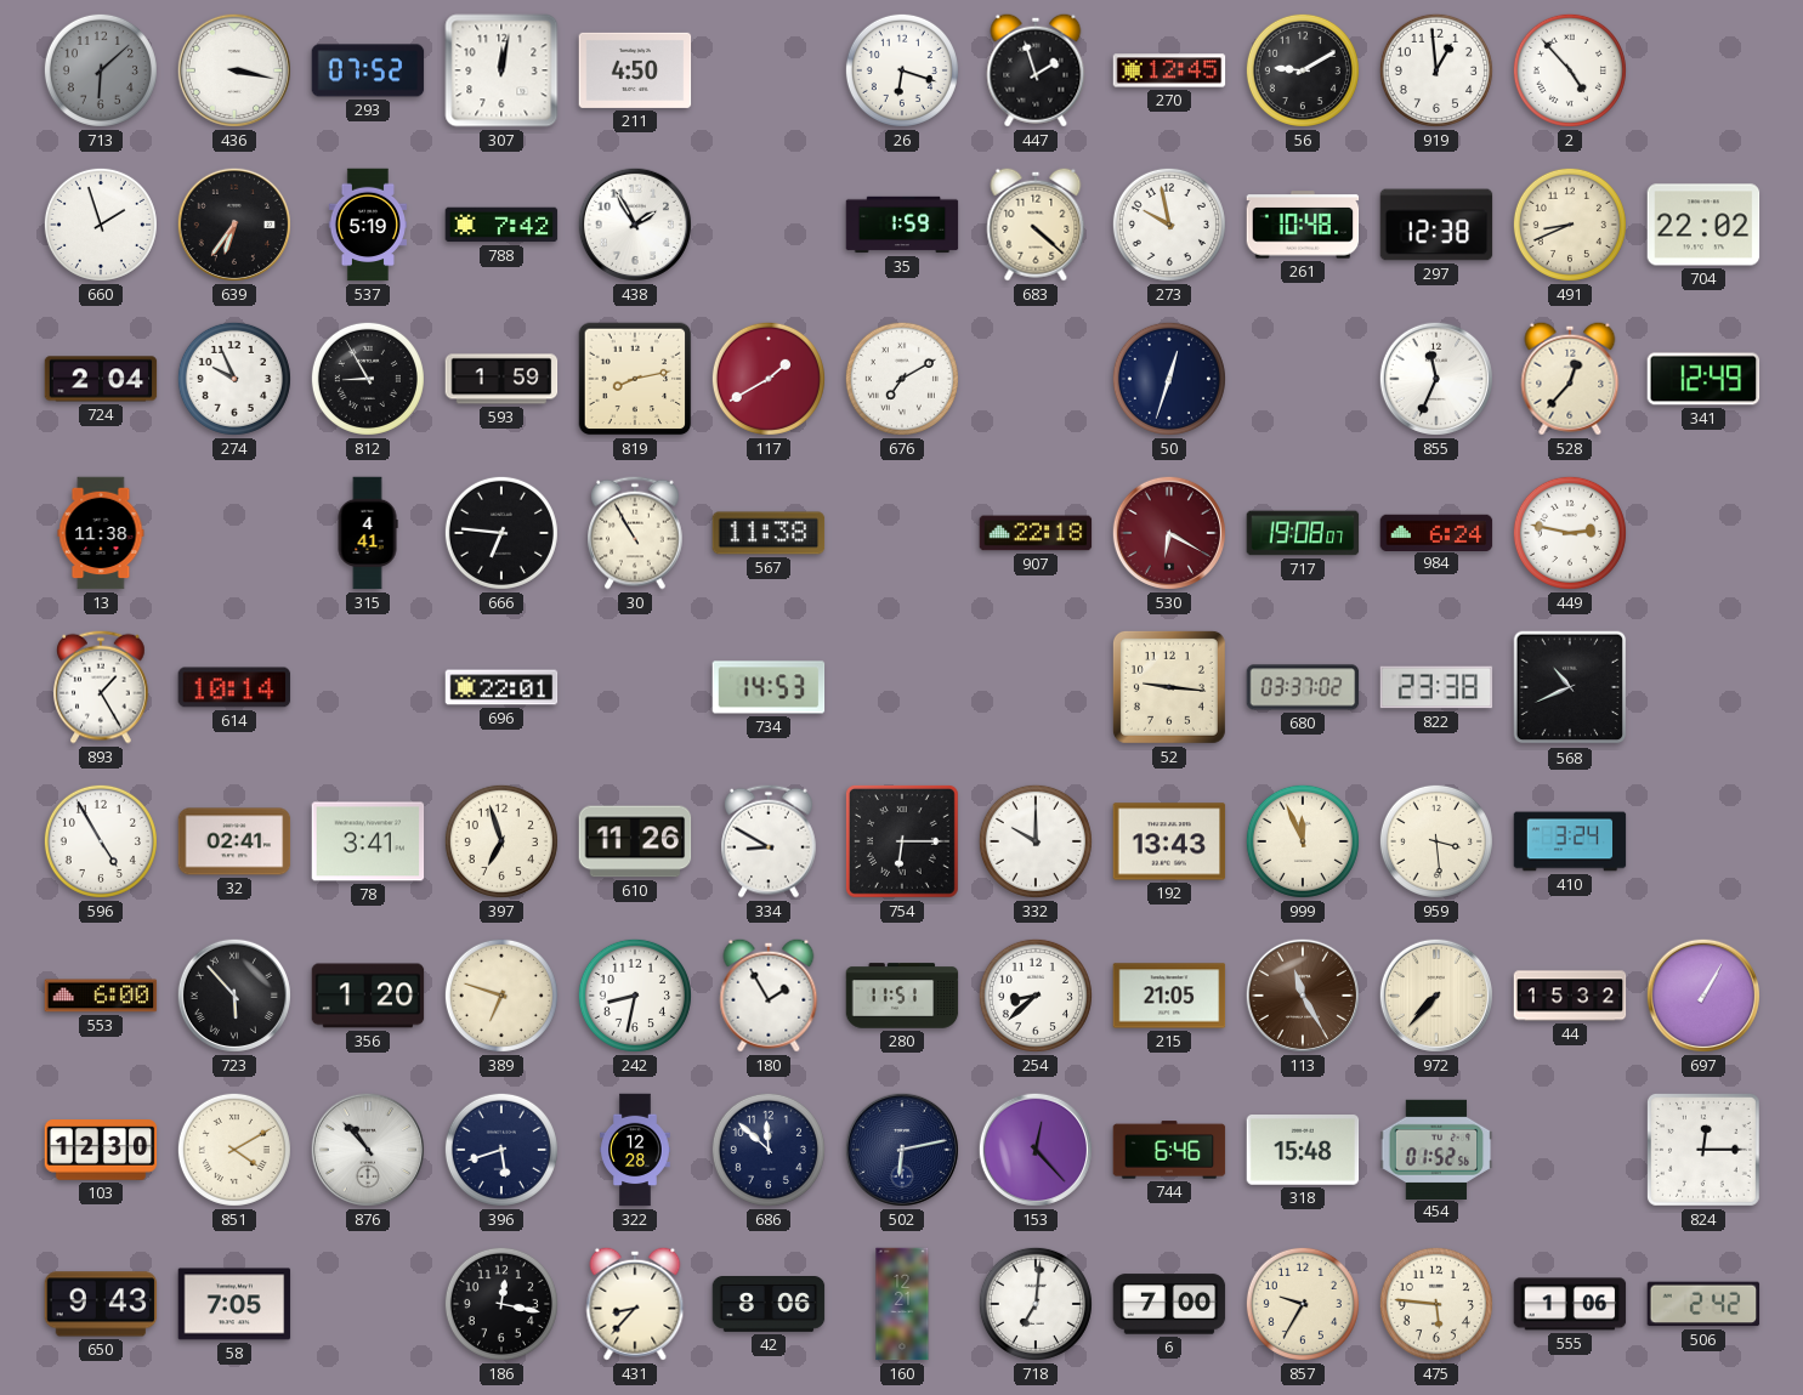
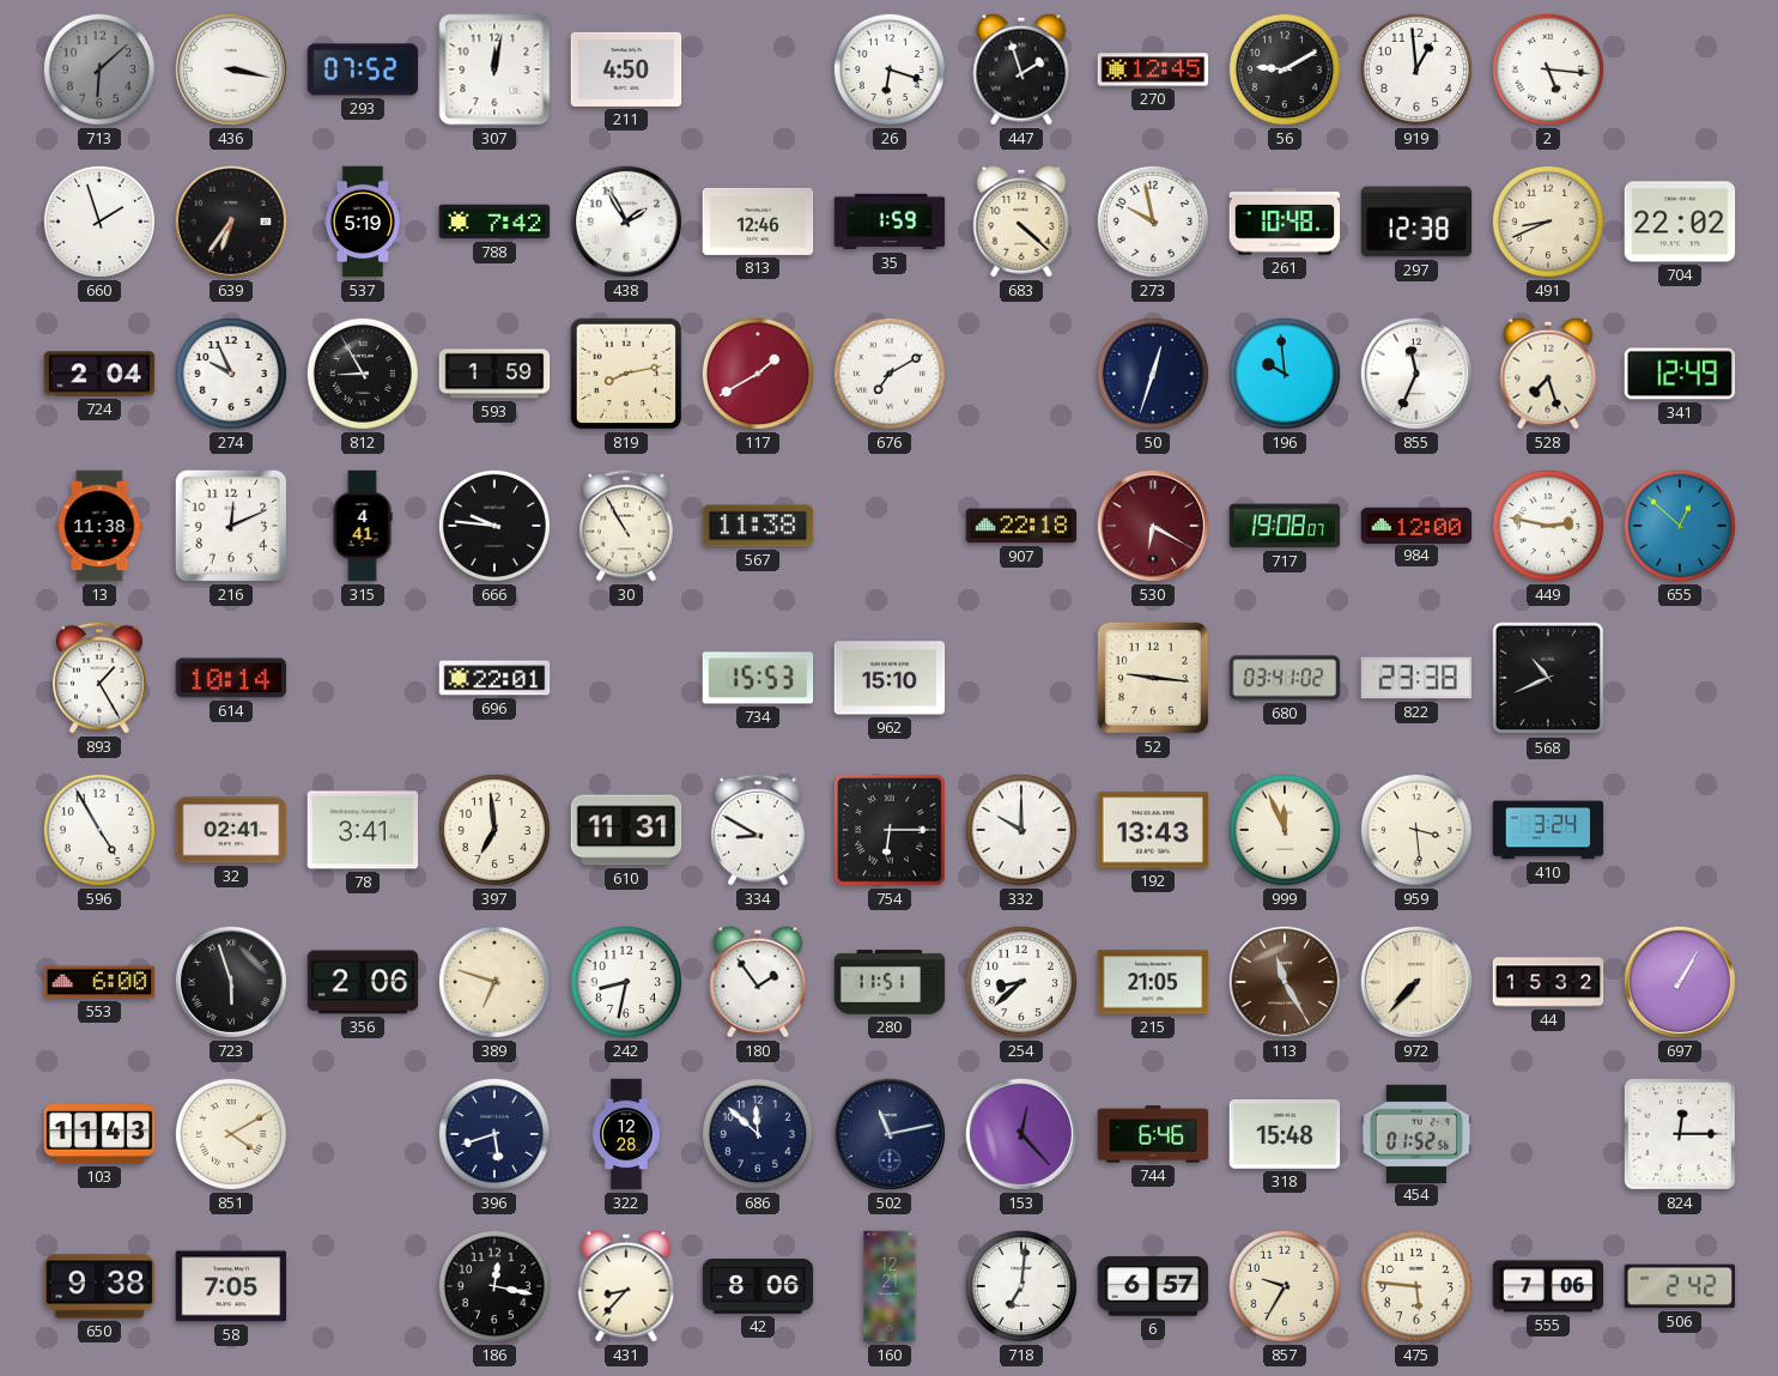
2: 4:53 -> 5:16
813: none -> 12:46
196: none -> 9:59
528: 12:37 -> 7:27
216: none -> 12:11
666: 6:46 -> 9:46
984: 6:24 -> 12:00
655: none -> 12:52
734: 14:53 -> 15:53
962: none -> 15:10
680: 03:37 -> 03:41
397: 6:57 -> 6:59
610: 11:26 -> 11:31
723: 5:53 -> 5:57
356: 1:20 -> 2:06
180: 1:55 -> 1:54
103: 12:30 -> 11:43
876: 10:53 -> none
502: 6:13 -> 11:13
650: 9:43 -> 9:38
6: 7:00 -> 6:57
555: 1:06 -> 7:06
